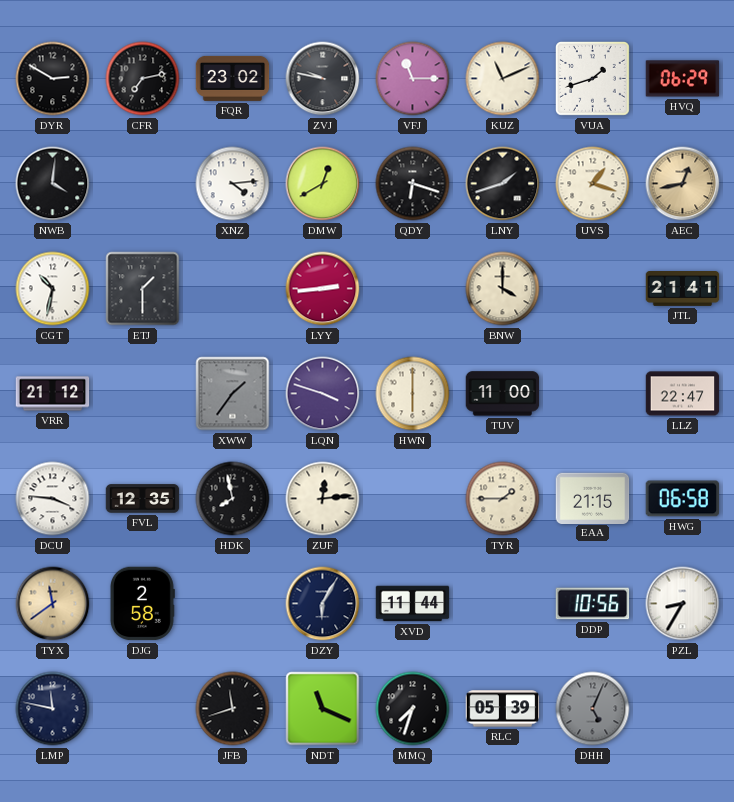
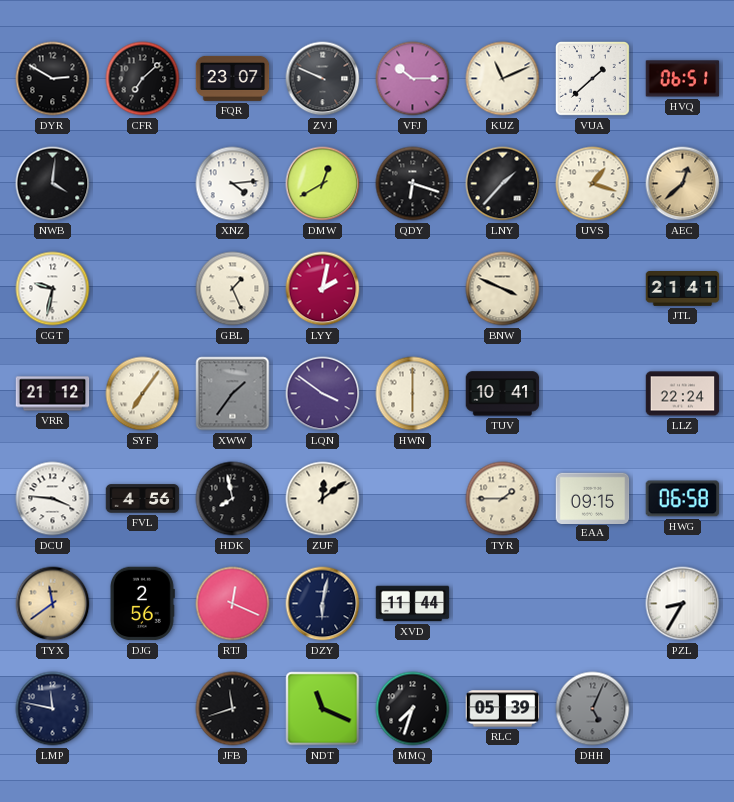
CFR: 7:13 -> 7:08
FQR: 23:02 -> 23:07
ZVJ: 9:47 -> 9:49
VFJ: 11:15 -> 10:15
VUA: 1:42 -> 1:38
HVQ: 06:29 -> 06:51
LNY: 1:42 -> 1:37
AEC: 12:43 -> 12:38
CGT: 10:32 -> 9:32
ETJ: 1:30 -> none
GBL: none -> 1:26
LYY: 2:44 -> 2:02
BNW: 4:00 -> 3:49
SYF: none -> 7:06
LQN: 3:48 -> 3:51
TUV: 11:00 -> 10:41
LLZ: 22:47 -> 22:24
FVL: 12:35 -> 4:56
ZUF: 12:14 -> 12:09
EAA: 21:15 -> 09:15
DJG: 2:58 -> 2:56
RTJ: none -> 12:19
DZY: 6:05 -> 6:02
DDP: 10:56 -> none
